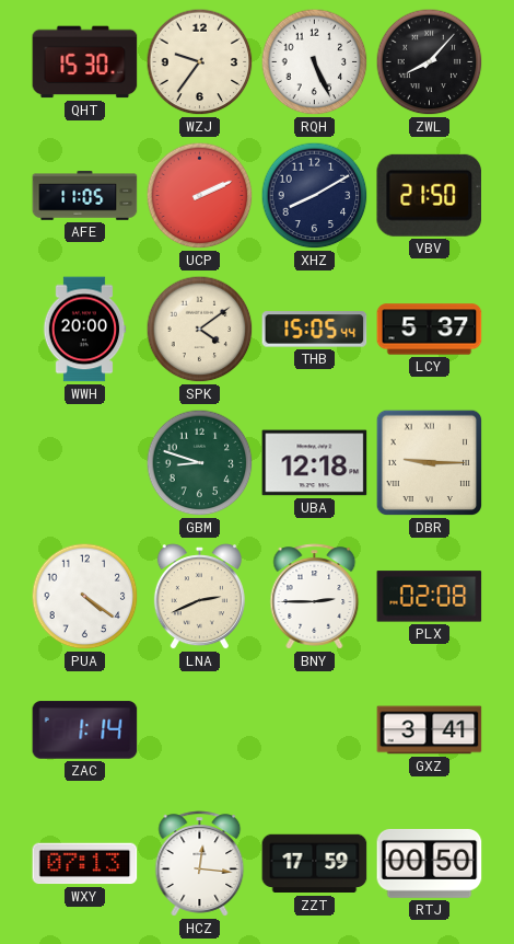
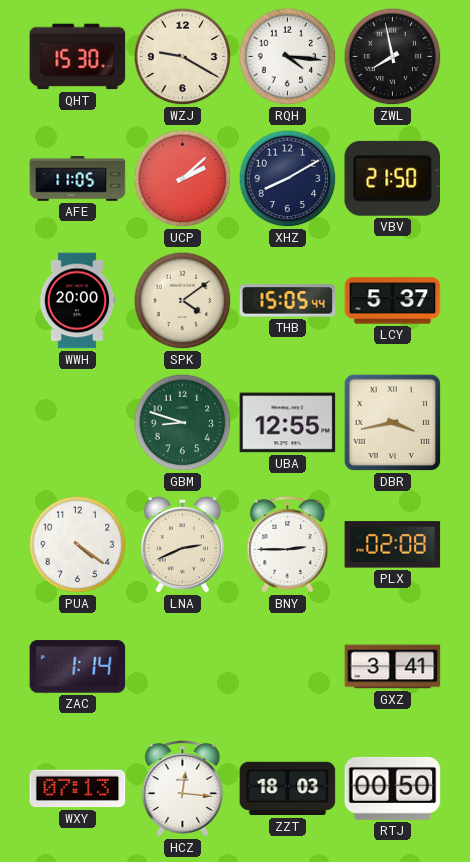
WZJ: 9:36 -> 9:20
RQH: 5:26 -> 4:16
ZWL: 8:07 -> 7:58
UCP: 2:11 -> 2:08
UBA: 12:18 -> 12:55
DBR: 9:15 -> 3:43
ZZT: 17:59 -> 18:03
